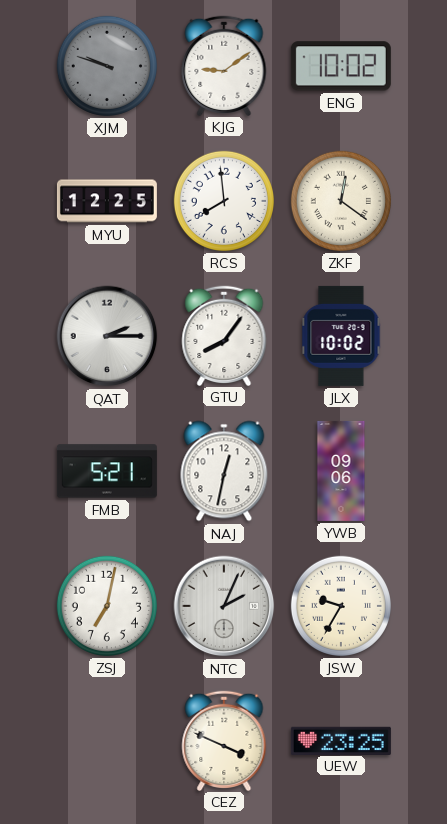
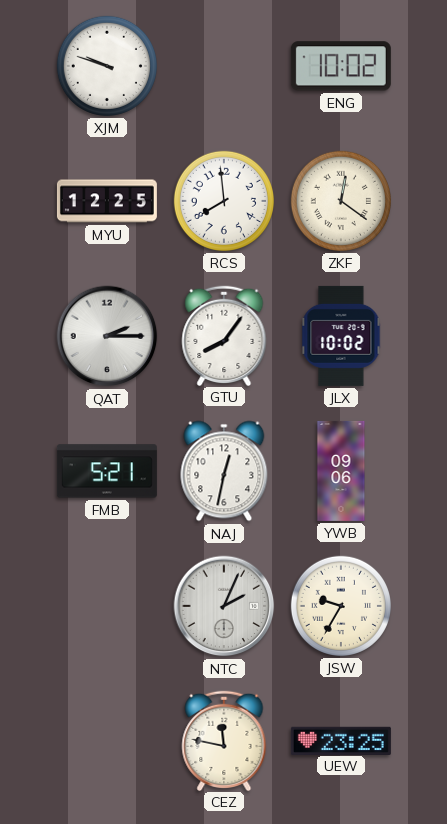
XJM dial: grey -> white
KJG: 9:09 -> none
ZSJ: 7:02 -> none
CEZ: 3:49 -> 11:47
